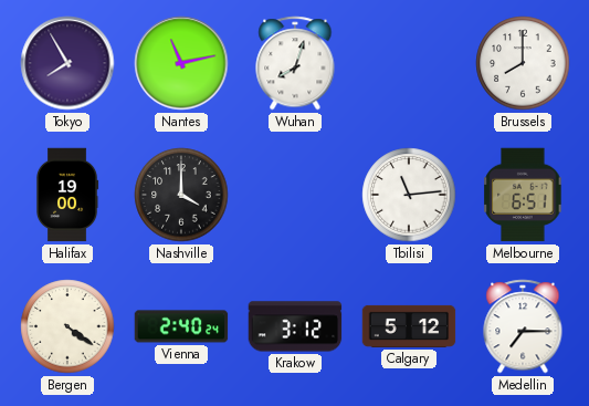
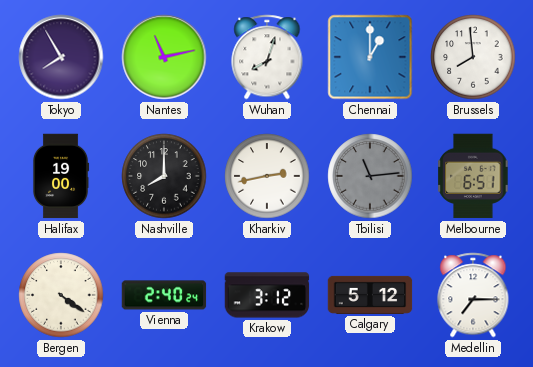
Chennai: none -> 1:00
Brussels: 8:00 -> 7:59
Nashville: 4:00 -> 8:00
Kharkiv: none -> 2:43
Tbilisi dial: white -> grey
